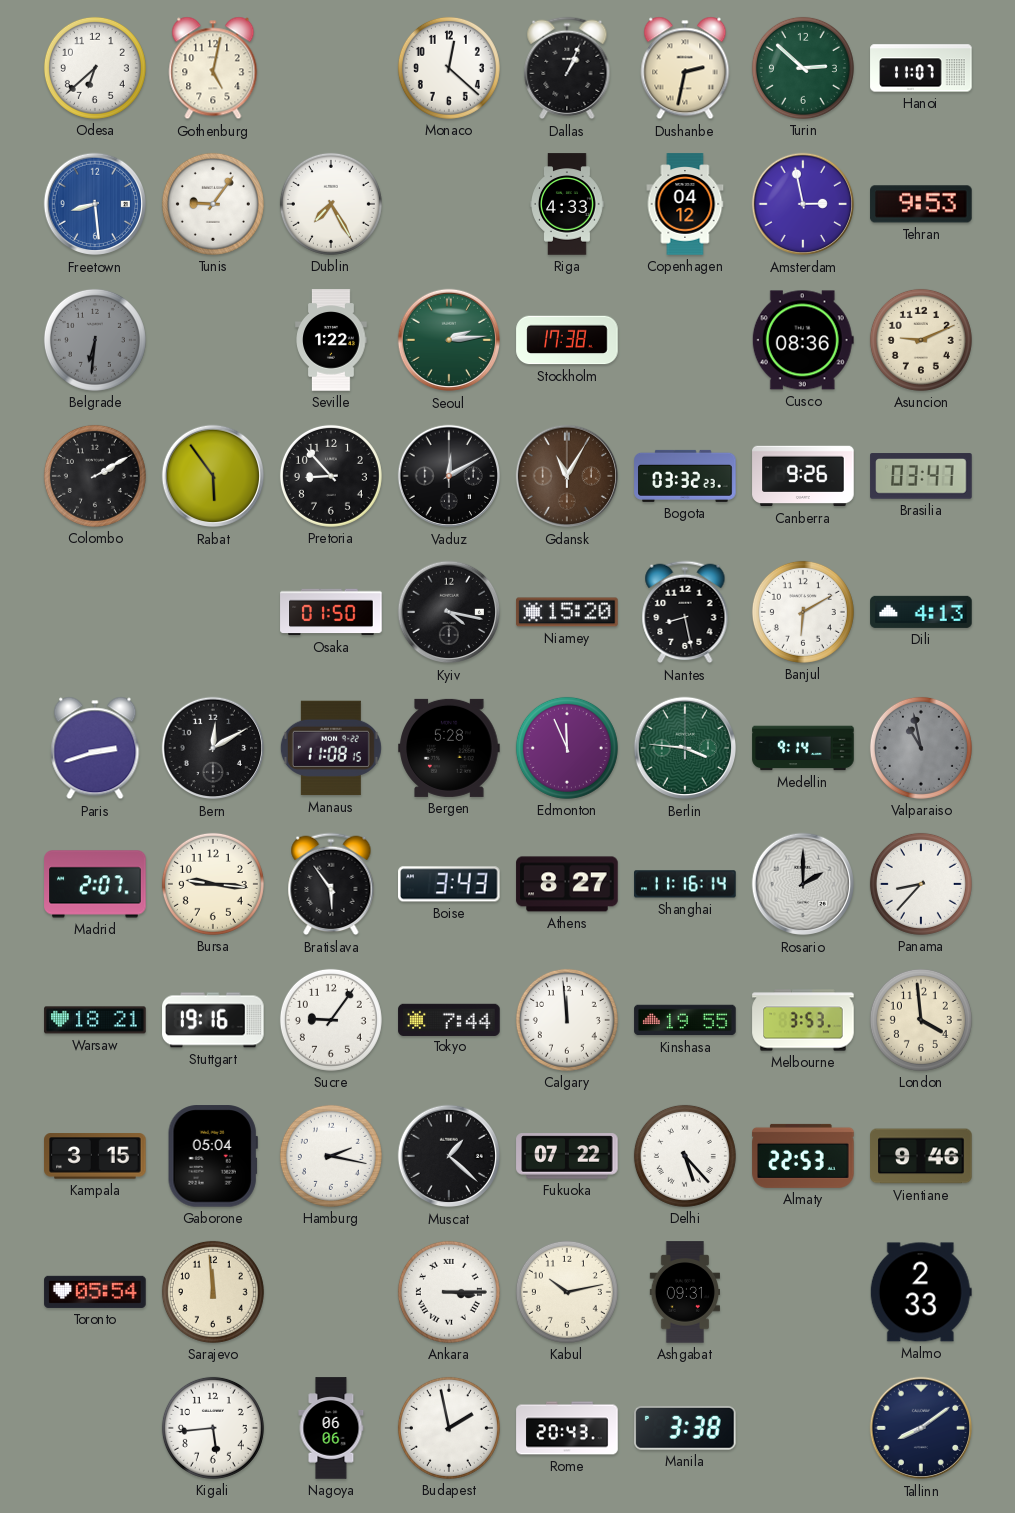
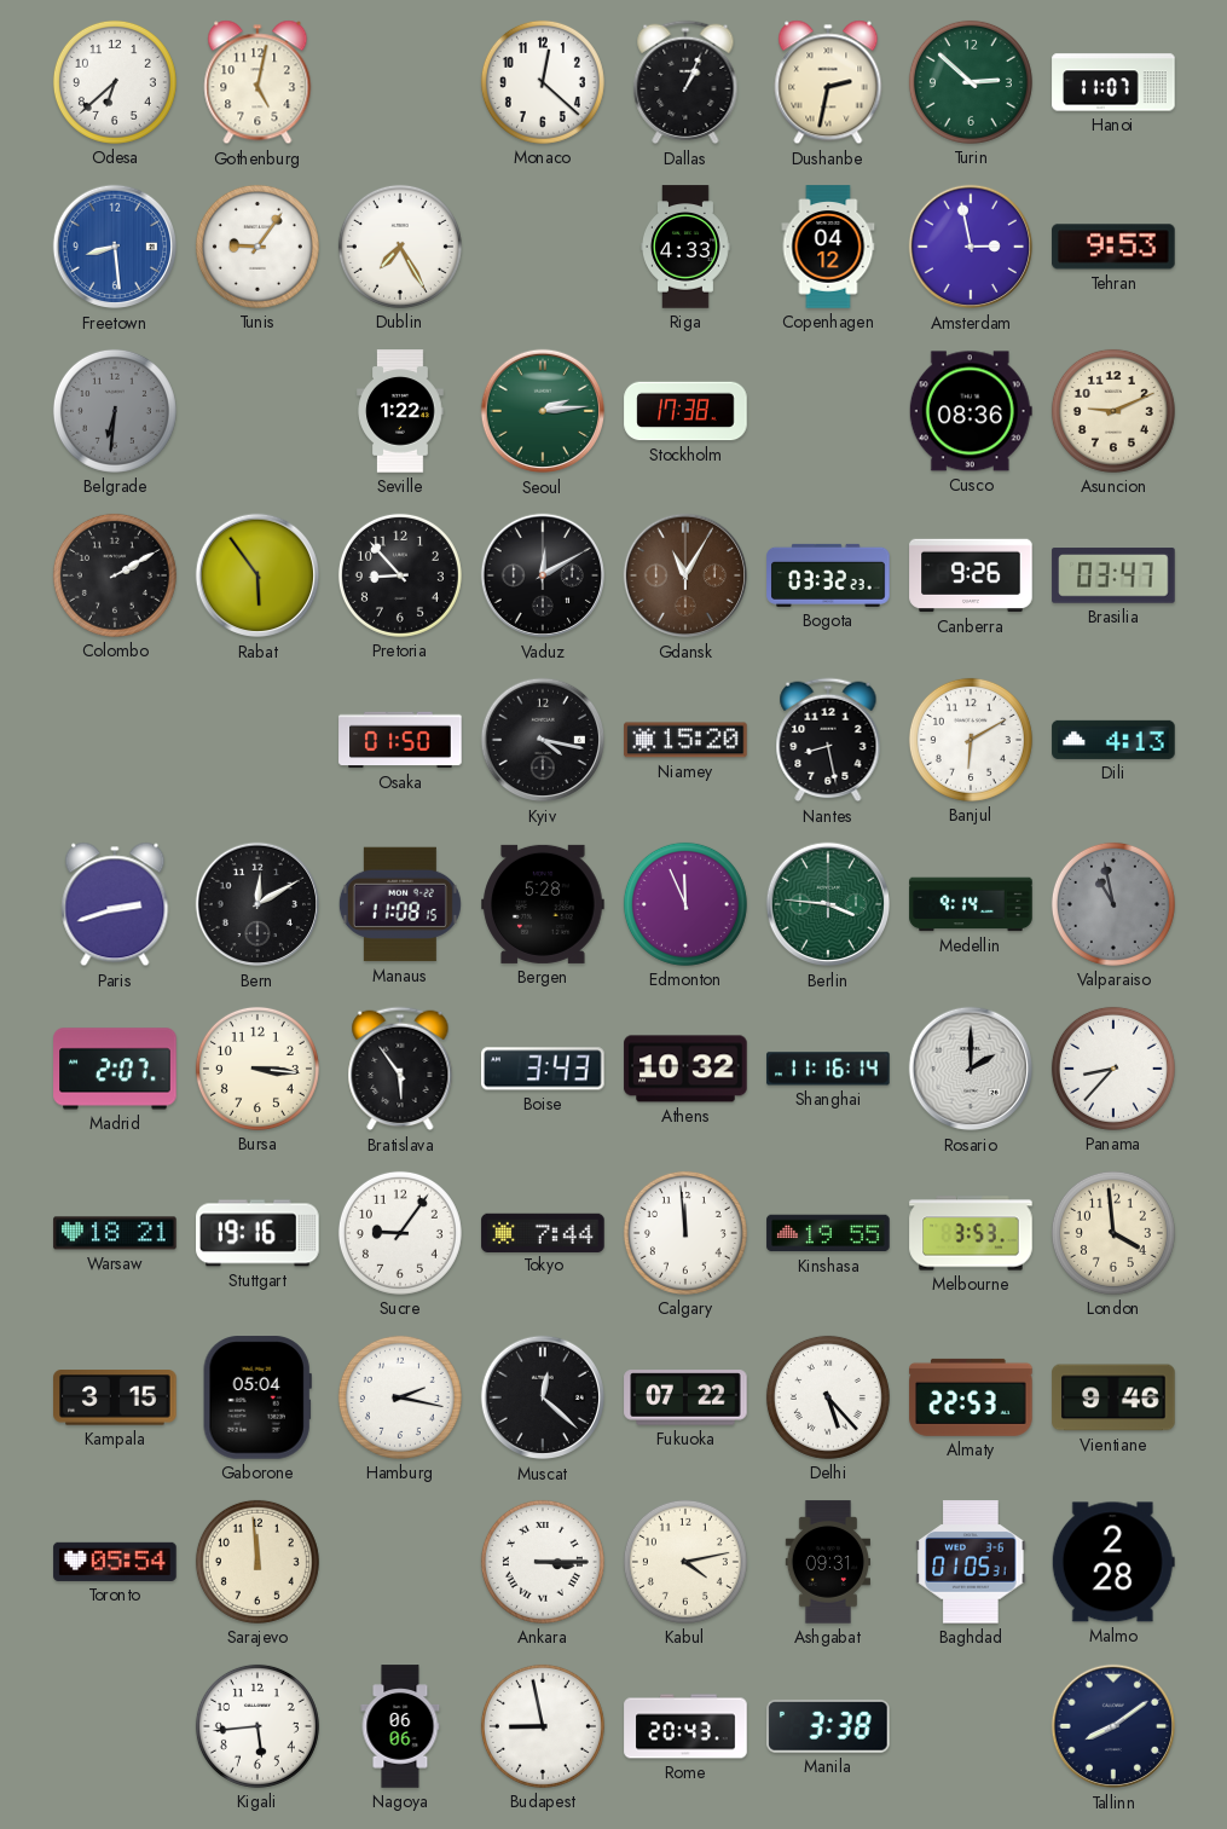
Bursa: 9:16 -> 3:16
Athens: 8:27 -> 10:32
Muscat: 1:22 -> 12:22
Kabul: 10:13 -> 4:13
Baghdad: none -> 01:05
Malmo: 2:33 -> 2:28
Budapest: 1:58 -> 8:58
